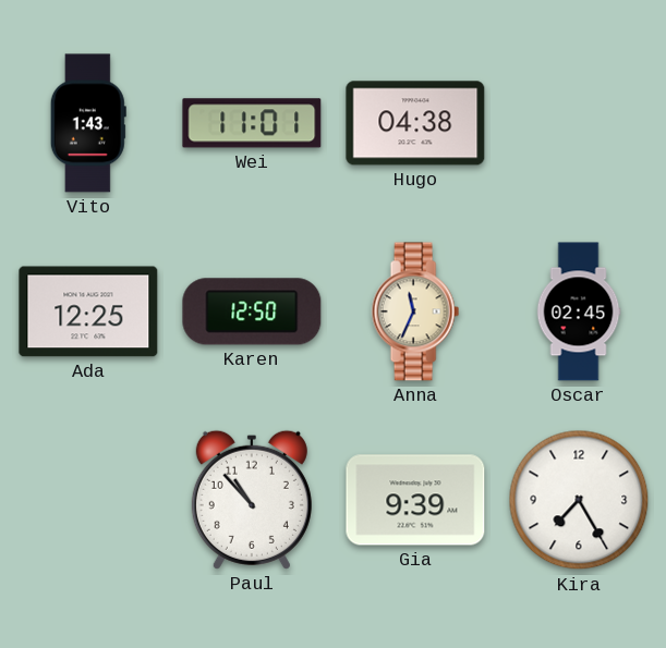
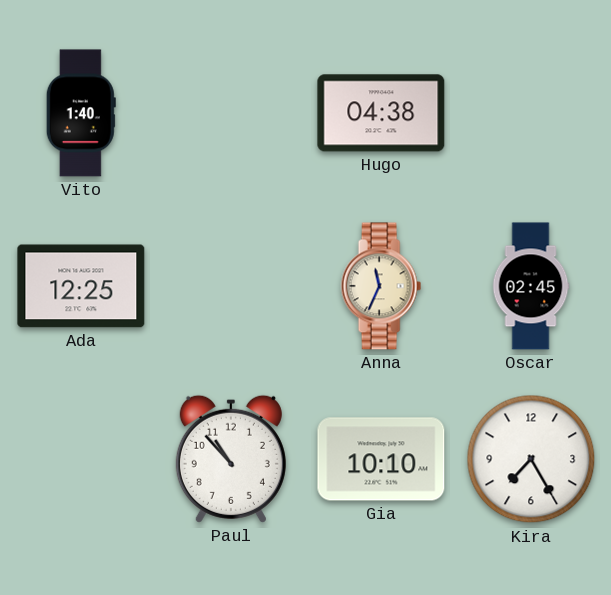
Vito: 1:43 -> 1:40
Wei: 11:01 -> none
Karen: 12:50 -> none
Gia: 9:39 -> 10:10
